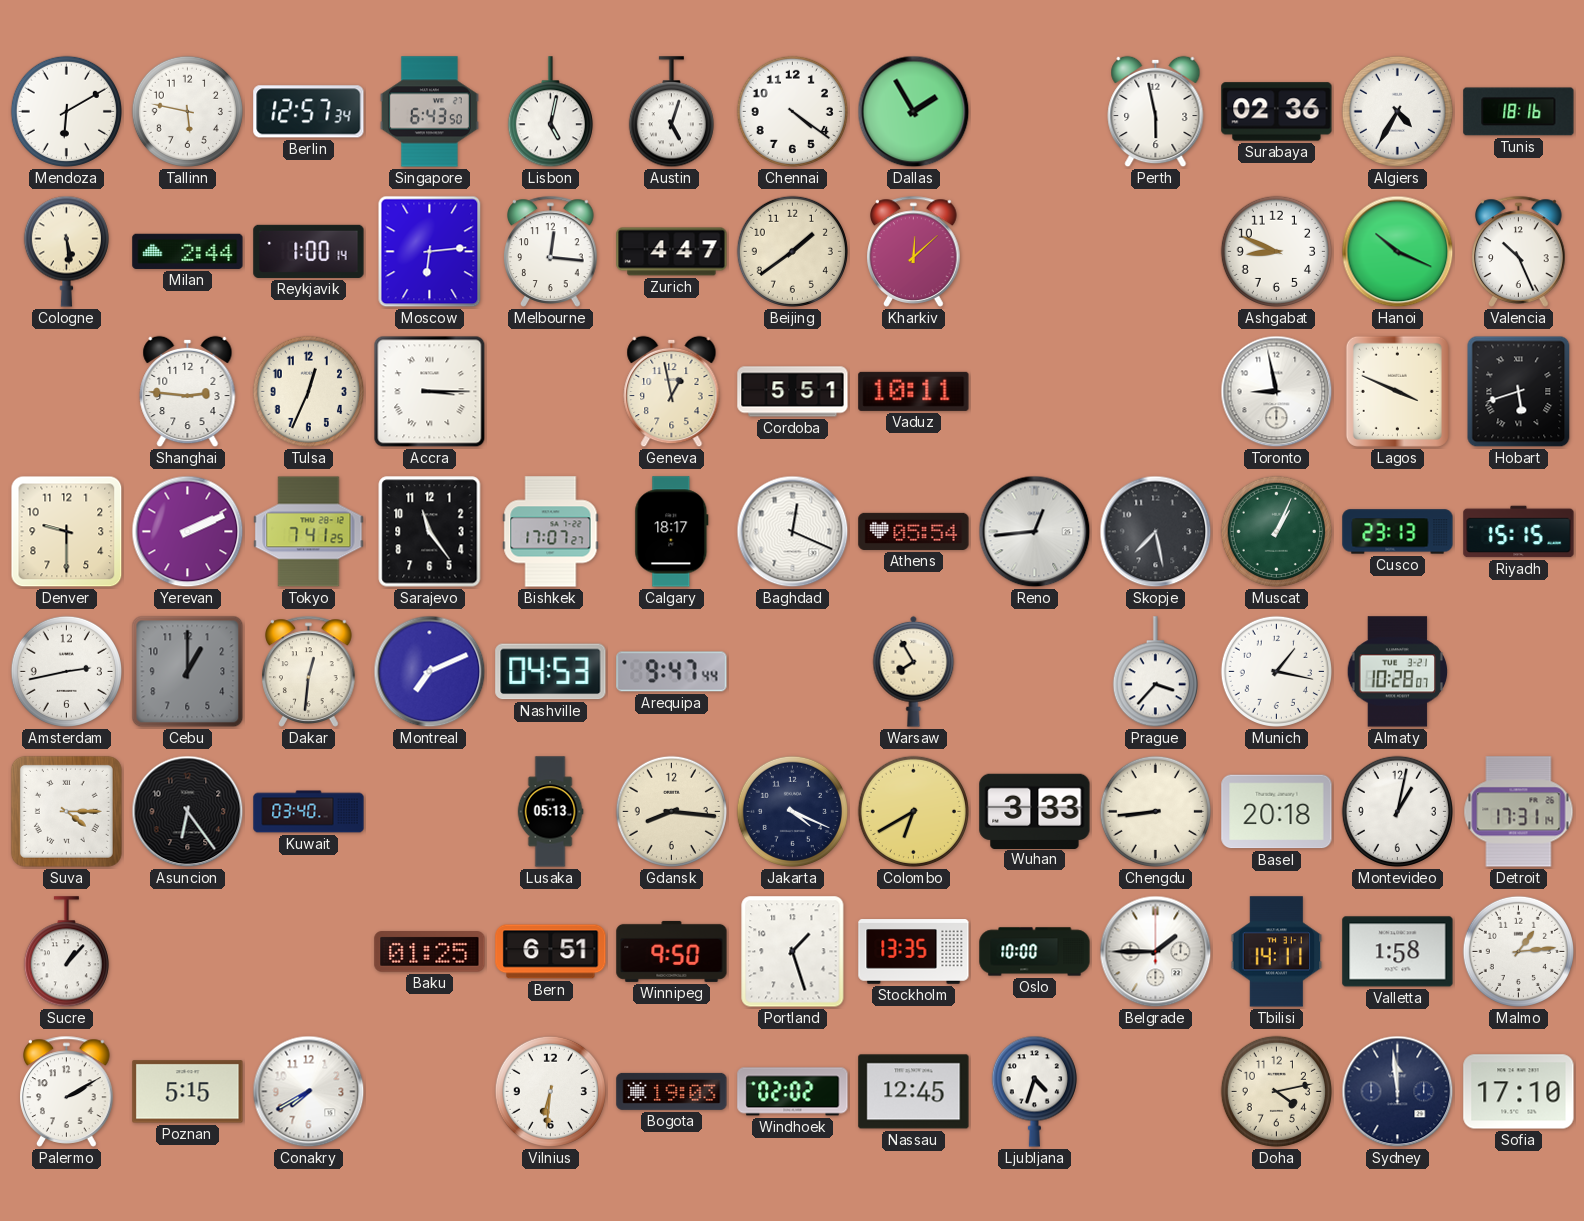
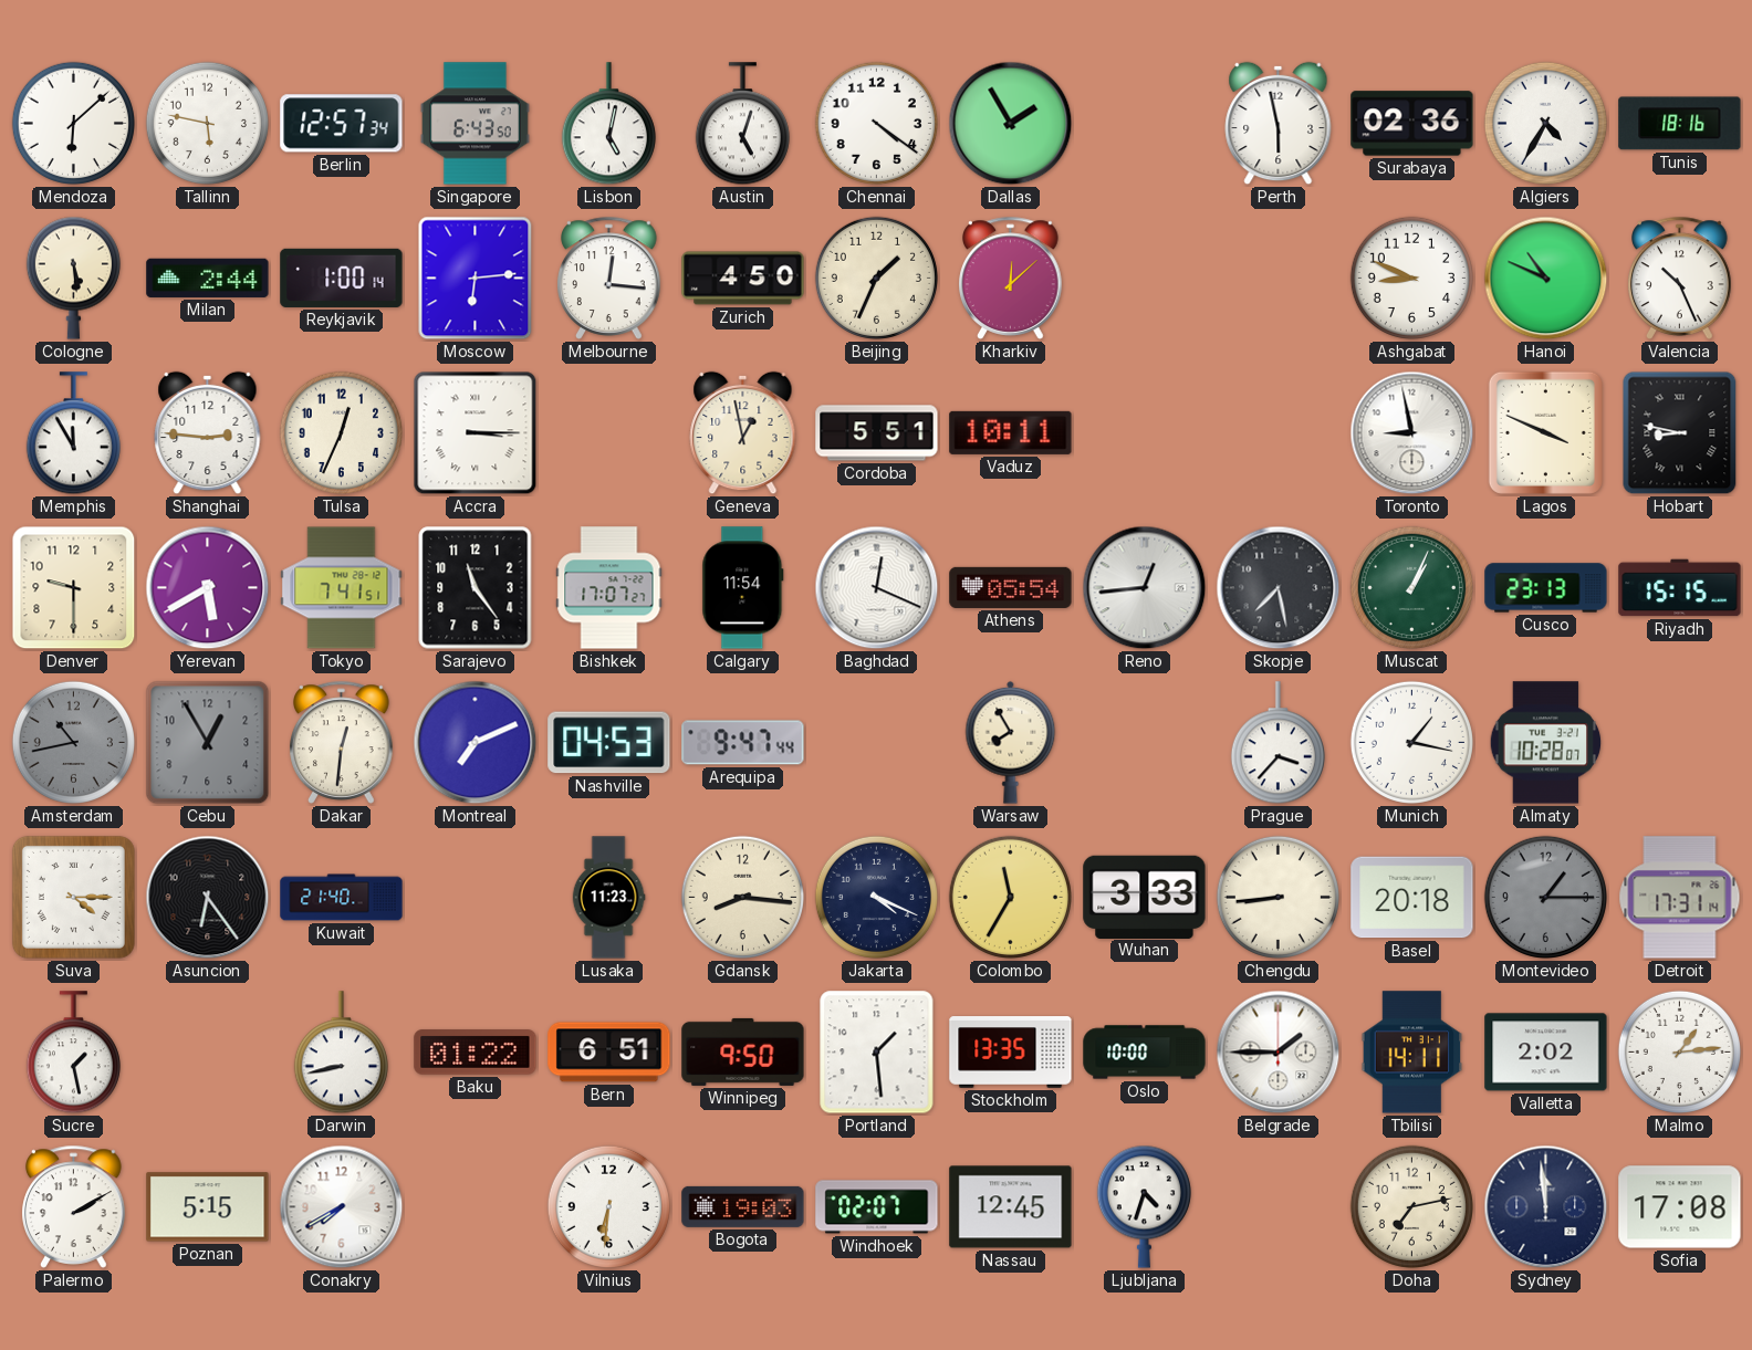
Mendoza: 6:10 -> 6:08
Zurich: 4:47 -> 4:50
Beijing: 1:39 -> 1:34
Hanoi: 10:19 -> 10:49
Memphis: none -> 11:55
Hobart: 5:42 -> 8:47
Yerevan: 2:11 -> 5:40
Tokyo: 7:41:25 -> 7:41:51
Calgary: 18:17 -> 11:54
Amsterdam: 2:43 -> 10:43
Amsterdam dial: white -> grey
Cebu: 1:00 -> 12:55
Kuwait: 03:40 -> 21:40
Lusaka: 05:13 -> 11:23
Colombo: 6:40 -> 11:35
Montevideo: 1:02 -> 1:15
Montevideo dial: white -> grey
Sucre: 1:07 -> 1:28
Darwin: none -> 8:43
Baku: 01:25 -> 01:22
Portland: 1:27 -> 1:29
Valletta: 1:58 -> 2:02
Windhoek: 02:02 -> 02:07
Doha: 4:13 -> 7:13
Sofia: 17:10 -> 17:08
